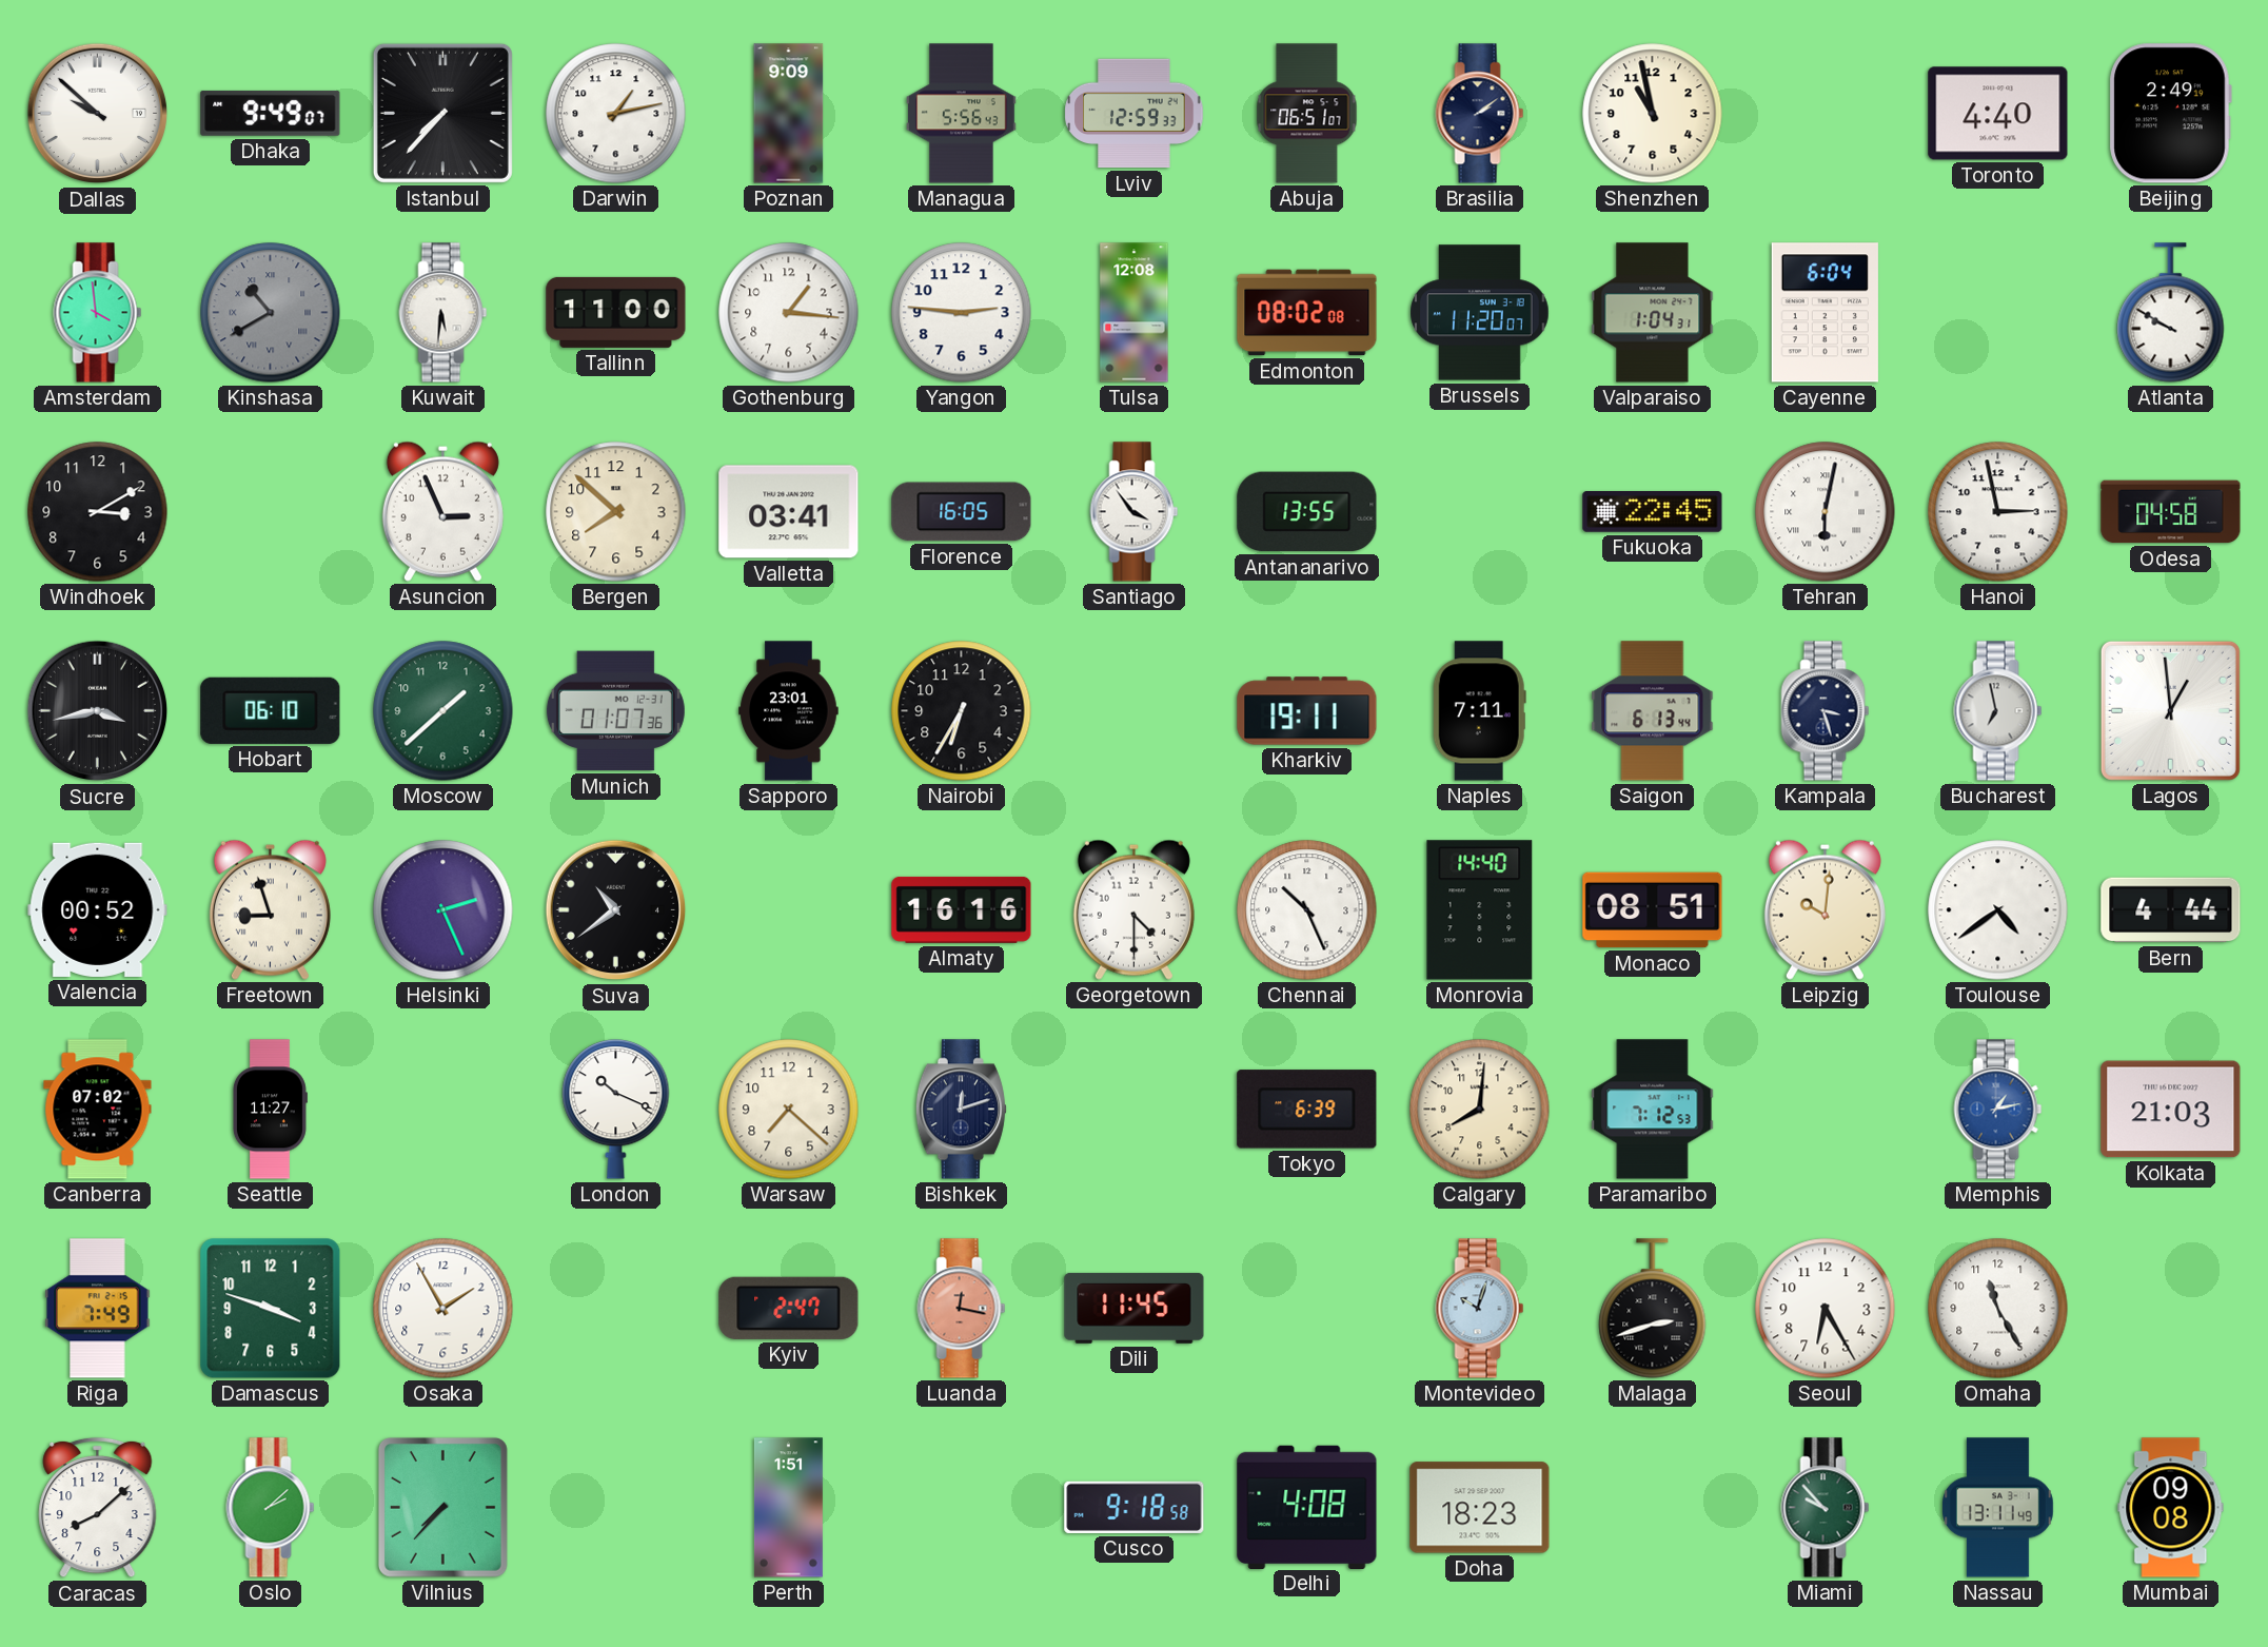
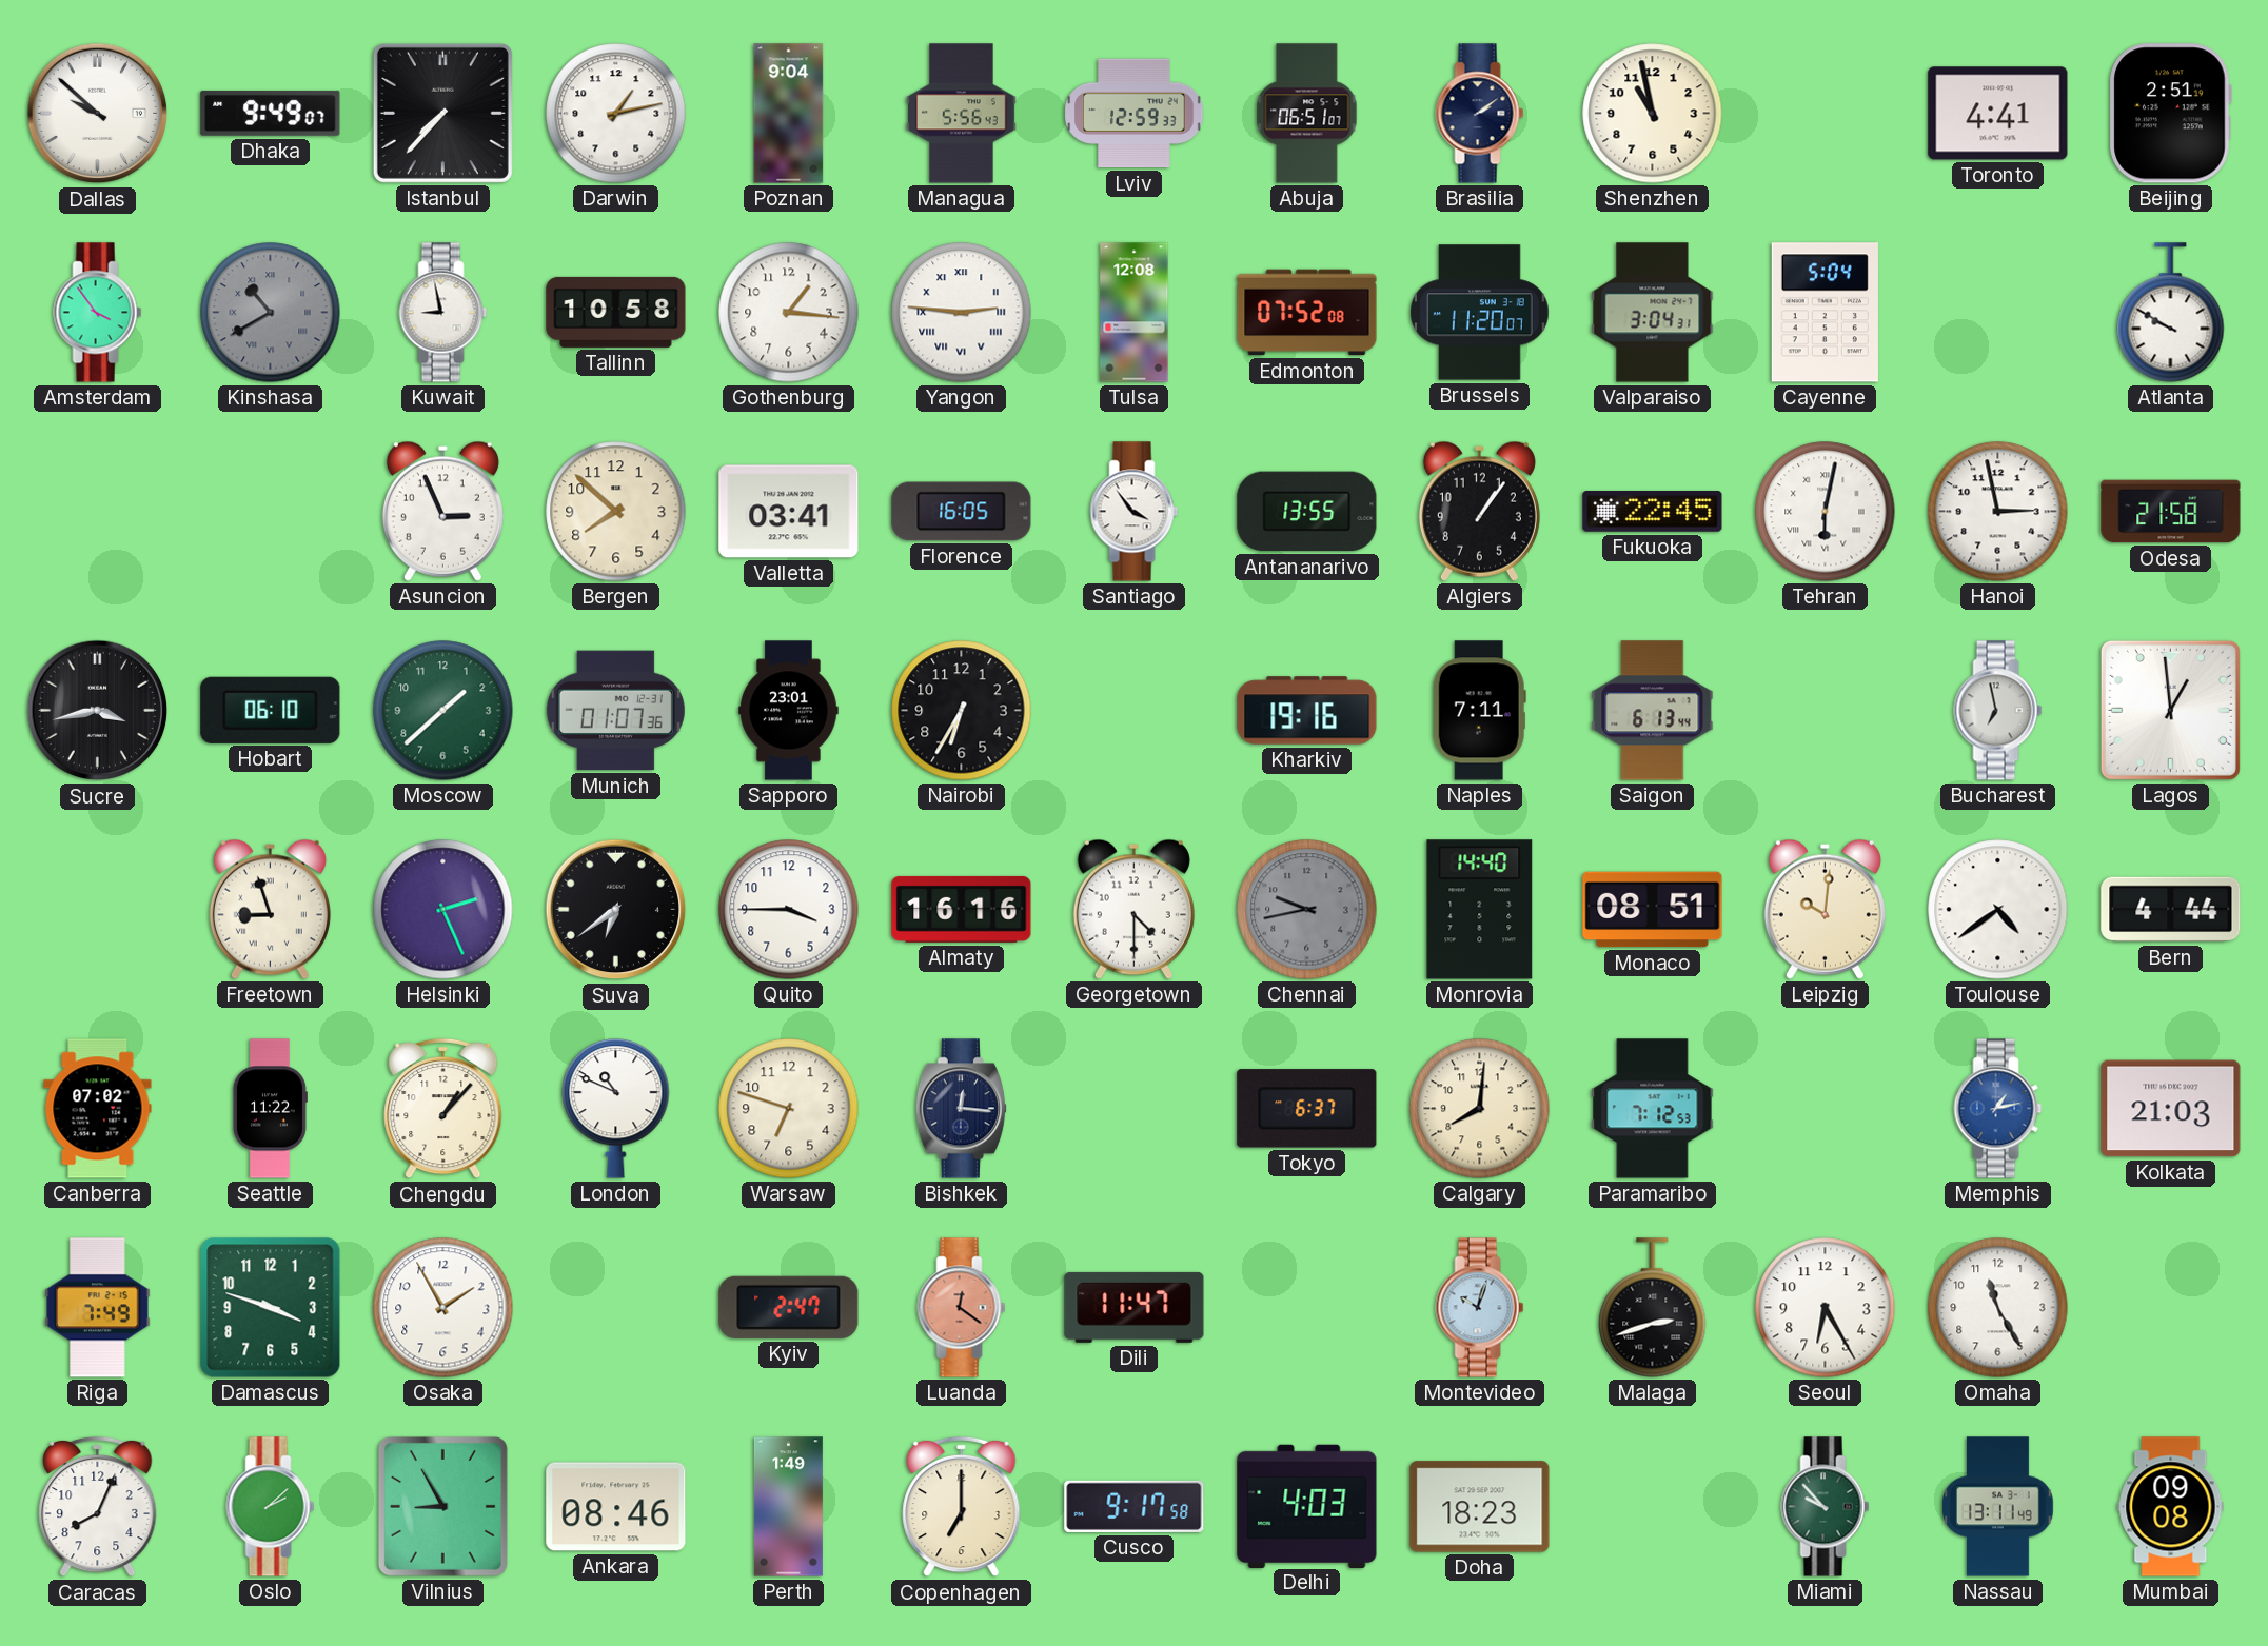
Poznan: 9:09 -> 9:04
Toronto: 4:40 -> 4:41
Beijing: 2:49 -> 2:51
Amsterdam: 3:59 -> 3:54
Kuwait: 5:31 -> 8:58
Tallinn: 11:00 -> 10:58
Yangon numerals: Arabic -> Roman
Edmonton: 08:02 -> 07:52
Valparaiso: 1:04 -> 3:04
Cayenne: 6:04 -> 5:04
Windhoek: 3:10 -> none
Algiers: none -> 1:06
Odesa: 04:58 -> 21:58
Kharkiv: 19:11 -> 19:16
Kampala: 3:27 -> none
Valencia: 00:52 -> none
Suva: 10:39 -> 6:39
Quito: none -> 3:45
Chennai: 10:26 -> 9:43
Chennai dial: white -> grey
Seattle: 11:27 -> 11:22
Chengdu: none -> 1:07
London: 10:19 -> 10:49
Warsaw: 7:22 -> 6:48
Bishkek: 12:12 -> 12:16
Tokyo: 6:39 -> 6:37
Luanda: 12:17 -> 12:21
Dili: 11:45 -> 11:47
Caracas: 8:08 -> 8:04
Vilnius: 7:37 -> 8:55
Ankara: none -> 08:46
Perth: 1:51 -> 1:49
Copenhagen: none -> 7:00
Cusco: 9:18 -> 9:17
Delhi: 4:08 -> 4:03
